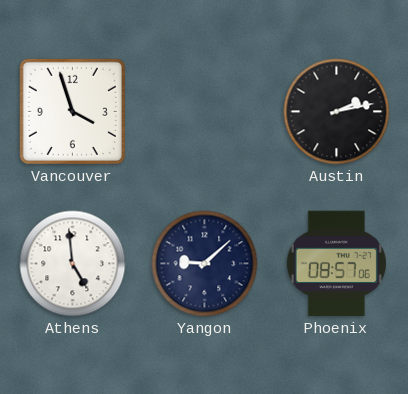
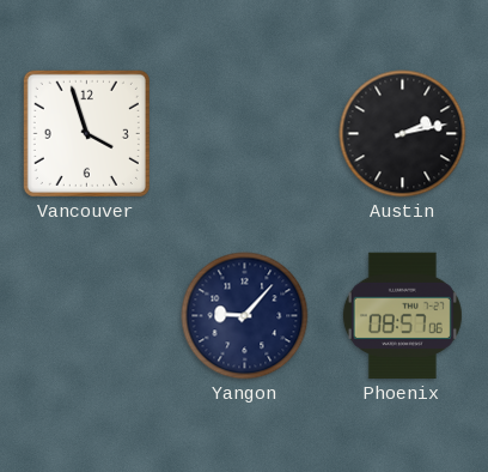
Athens: 4:59 -> none
Yangon: 9:08 -> 9:07
